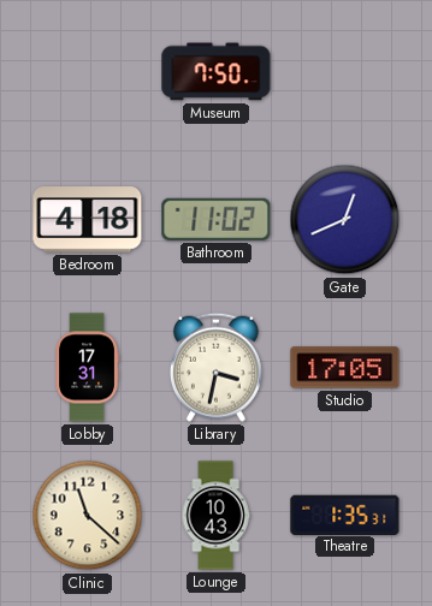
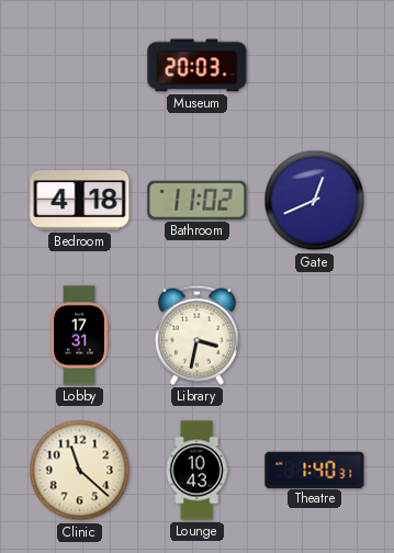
Museum: 7:50 -> 20:03
Studio: 17:05 -> none
Theatre: 1:35 -> 1:40
